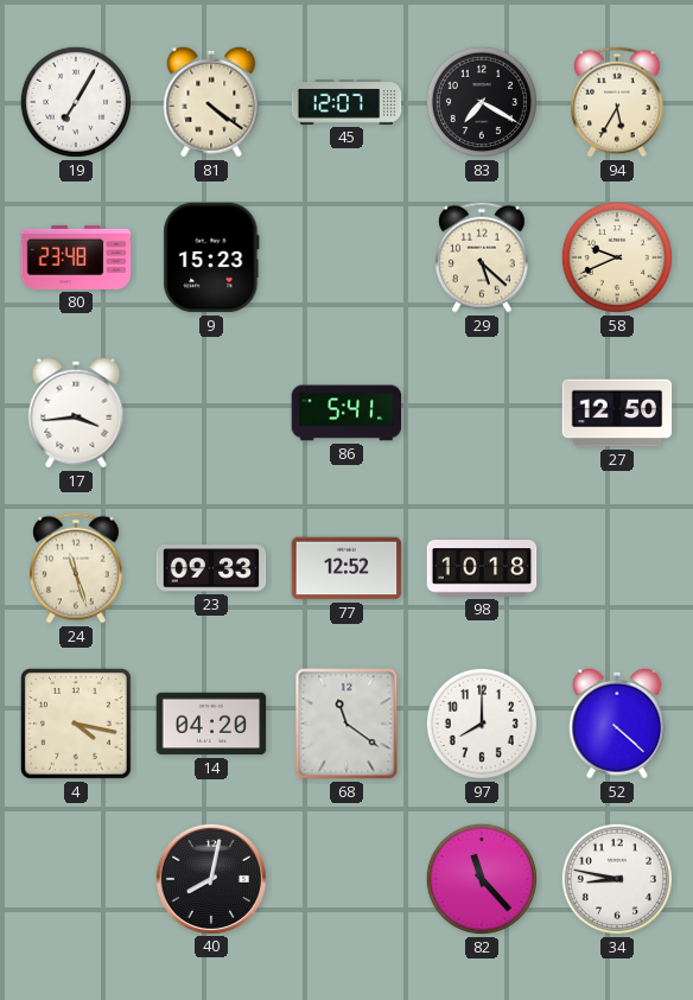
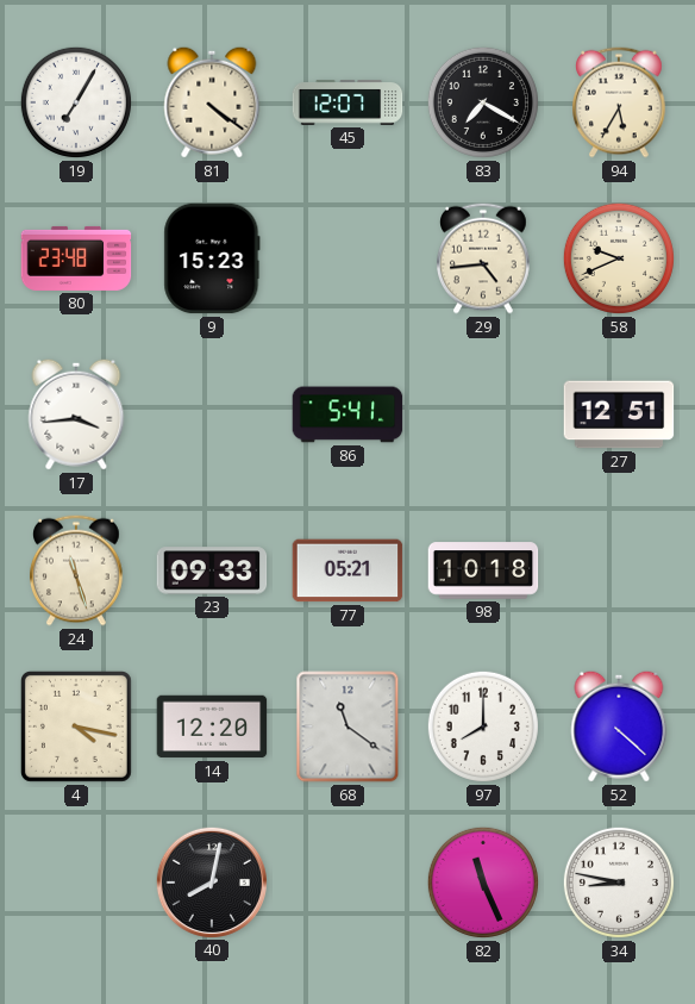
29: 5:22 -> 4:44
27: 12:50 -> 12:51
77: 12:52 -> 05:21
14: 04:20 -> 12:20
82: 11:23 -> 11:26
